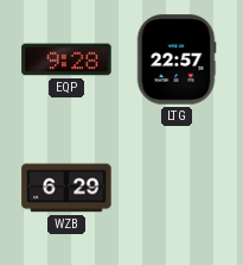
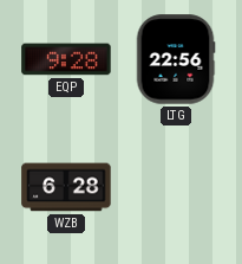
LTG: 22:57 -> 22:56
WZB: 6:29 -> 6:28
